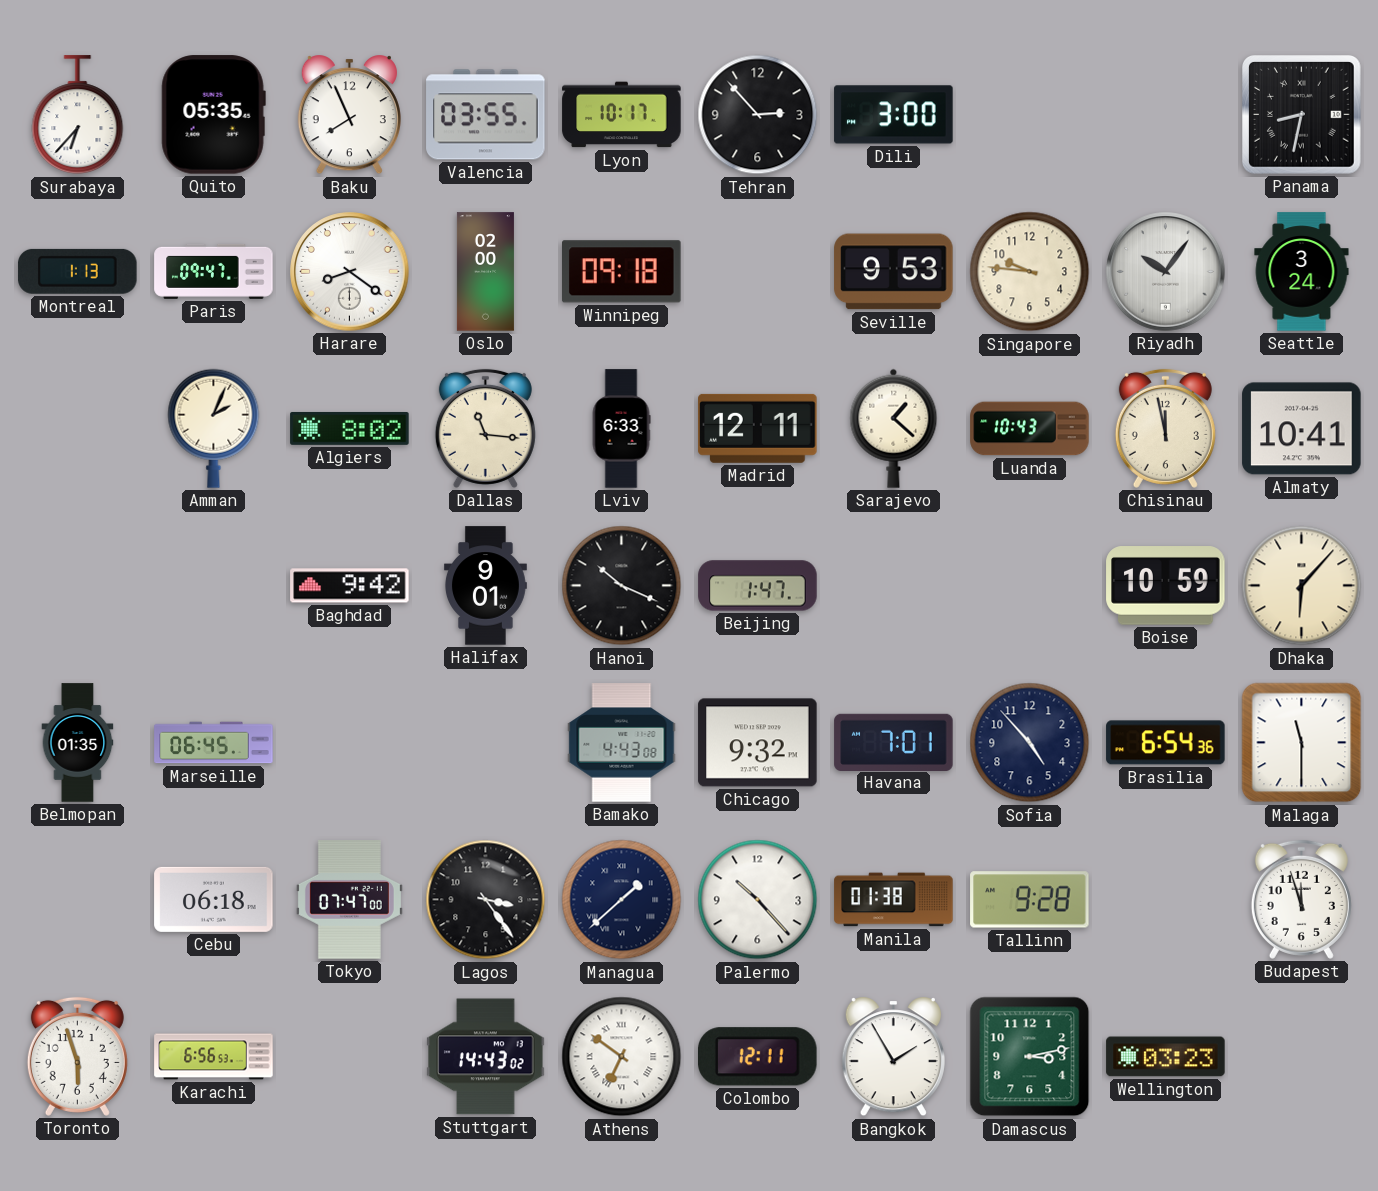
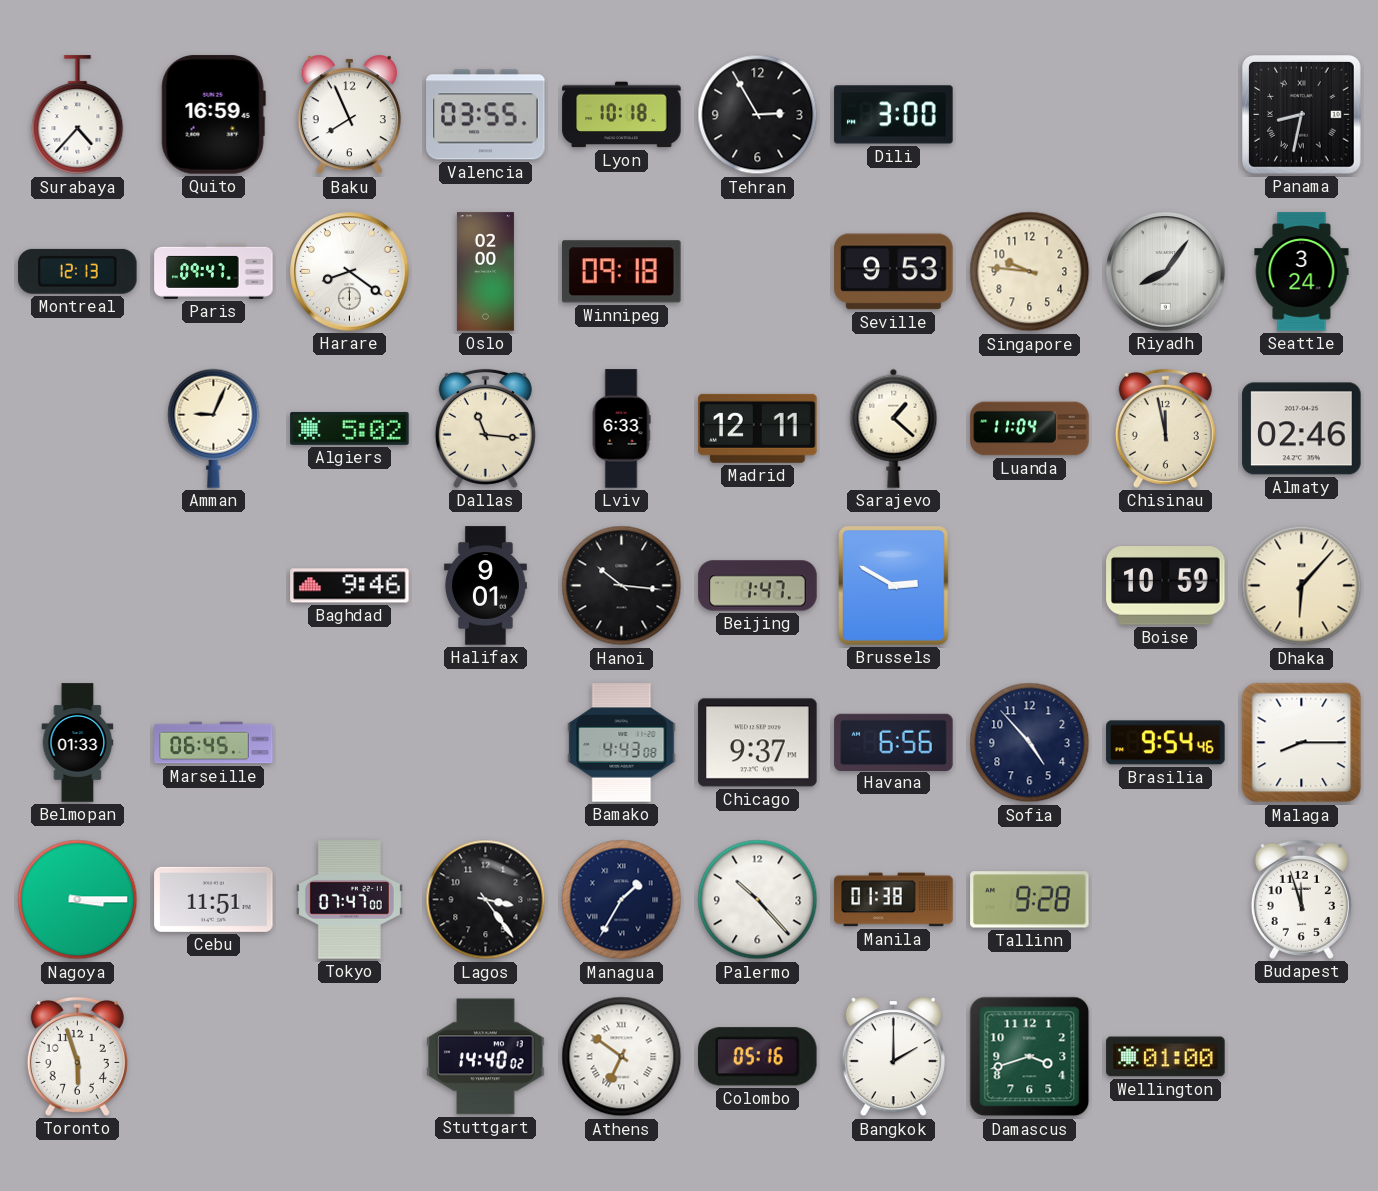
Surabaya: 6:37 -> 4:37
Quito: 05:35 -> 16:59
Lyon: 10:17 -> 10:18
Tehran: 2:53 -> 2:55
Montreal: 1:13 -> 12:13
Riyadh: 10:06 -> 8:06
Amman: 2:04 -> 9:04
Algiers: 8:02 -> 5:02
Luanda: 10:43 -> 11:04
Almaty: 10:41 -> 02:46
Baghdad: 9:42 -> 9:46
Hanoi: 10:19 -> 10:16
Brussels: none -> 2:50
Belmopan: 01:35 -> 01:33
Chicago: 9:32 -> 9:37
Havana: 7:01 -> 6:56
Brasilia: 6:54 -> 9:54
Malaga: 11:30 -> 8:15
Nagoya: none -> 3:15
Cebu: 06:18 -> 11:51
Managua: 1:38 -> 1:35
Karachi: 6:56 -> none
Stuttgart: 14:43 -> 14:40
Colombo: 12:11 -> 05:16
Bangkok: 1:55 -> 2:00
Damascus: 3:13 -> 3:42
Wellington: 03:23 -> 01:00
